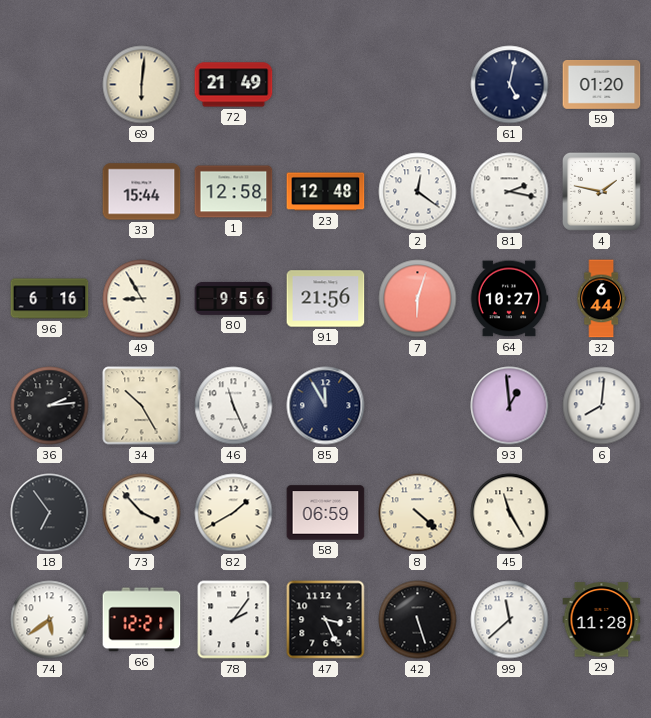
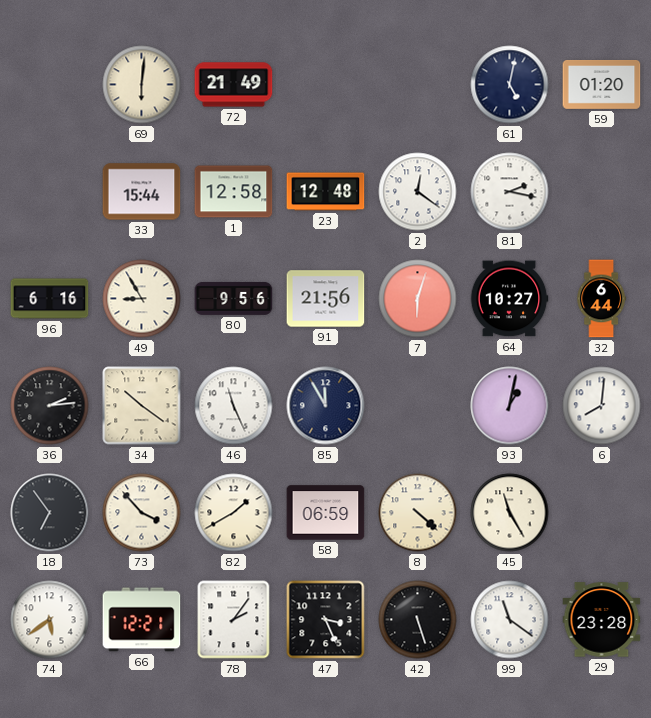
4: 1:47 -> none
34: 10:25 -> 10:21
93: 12:59 -> 1:02
99: 11:38 -> 11:21
29: 11:28 -> 23:28
